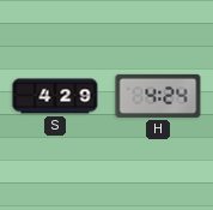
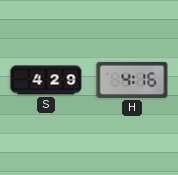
H: 4:24 -> 4:16
